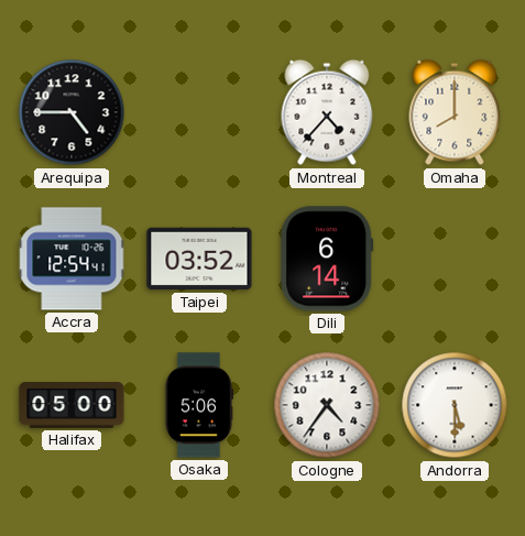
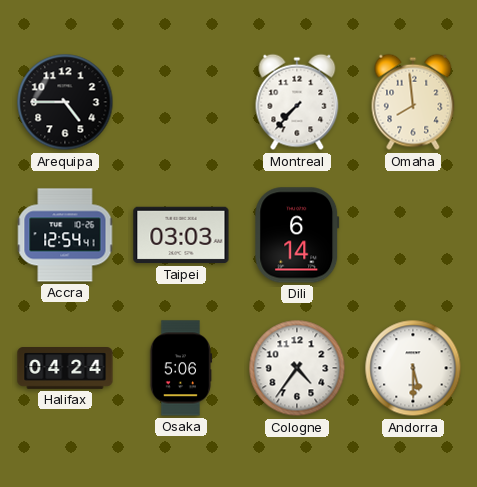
Montreal: 4:37 -> 7:37
Omaha: 8:00 -> 7:59
Taipei: 03:52 -> 03:03
Halifax: 05:00 -> 04:24
